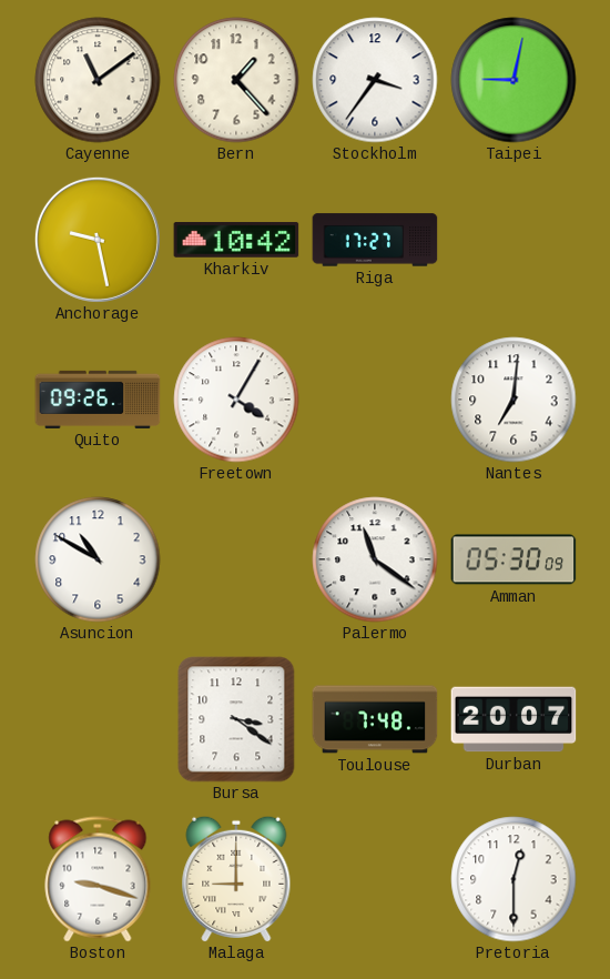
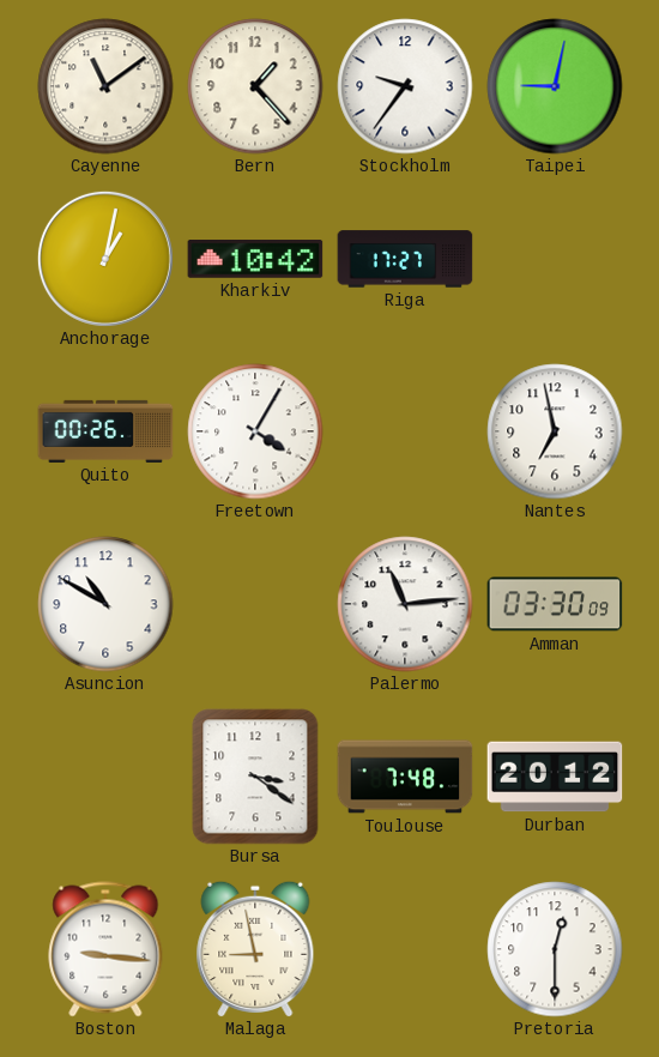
Stockholm: 3:36 -> 9:36
Anchorage: 9:28 -> 1:02
Quito: 09:26 -> 00:26
Nantes: 7:01 -> 6:58
Palermo: 11:21 -> 11:14
Amman: 05:30 -> 03:30
Durban: 20:07 -> 20:12
Boston: 9:18 -> 9:16
Malaga: 9:00 -> 8:58
